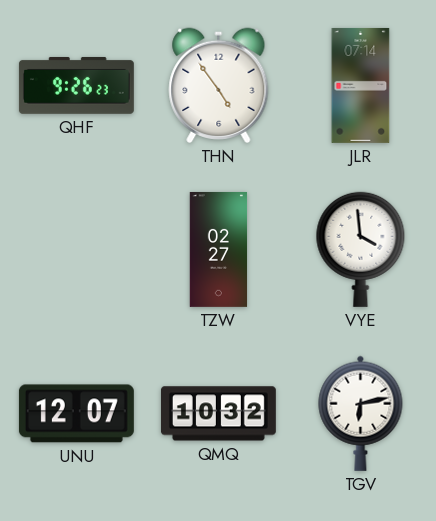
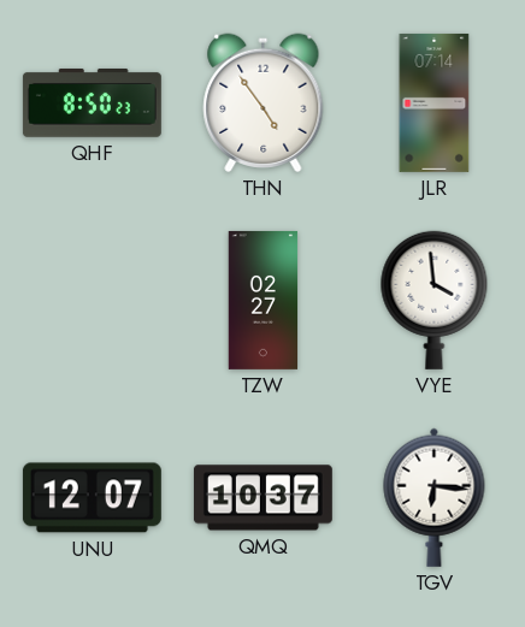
QHF: 9:26 -> 8:50
QMQ: 10:32 -> 10:37
TGV: 6:13 -> 6:16
